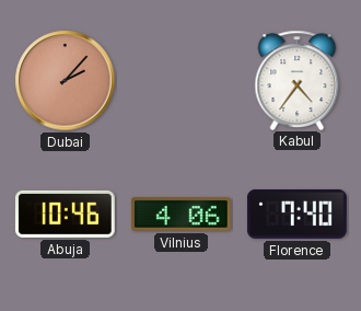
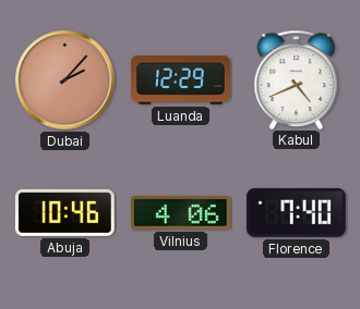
Luanda: none -> 12:29
Kabul: 4:36 -> 4:41
